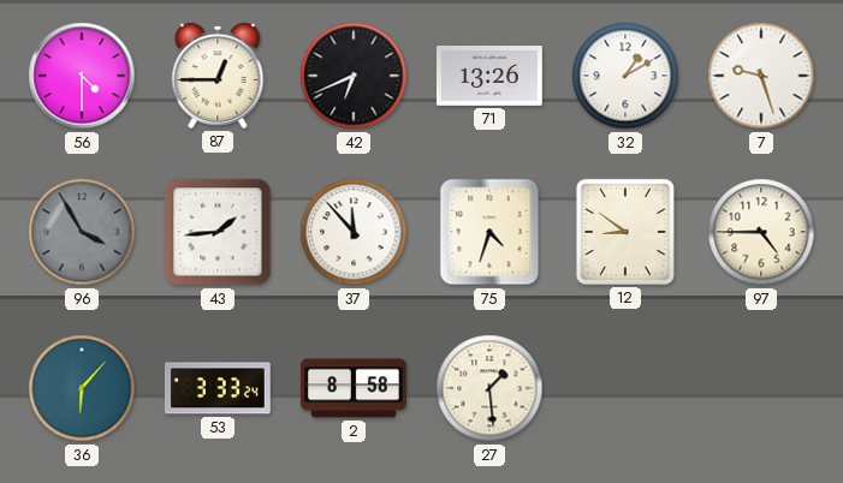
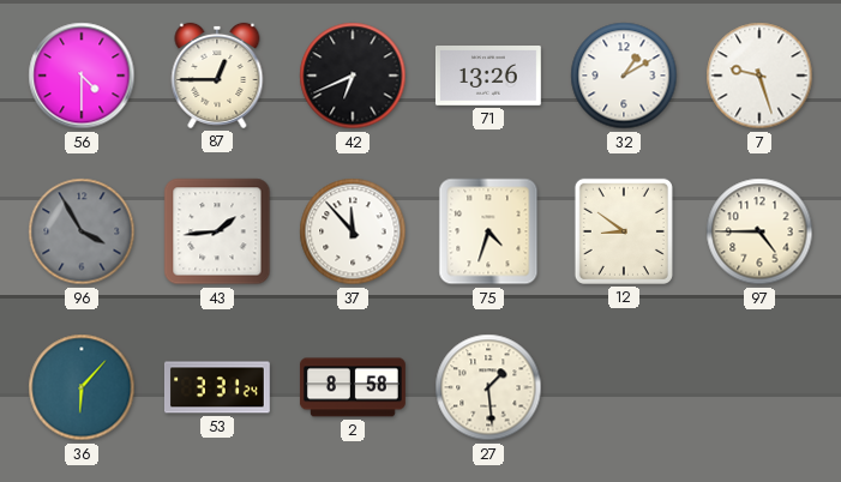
53: 3:33 -> 3:31
